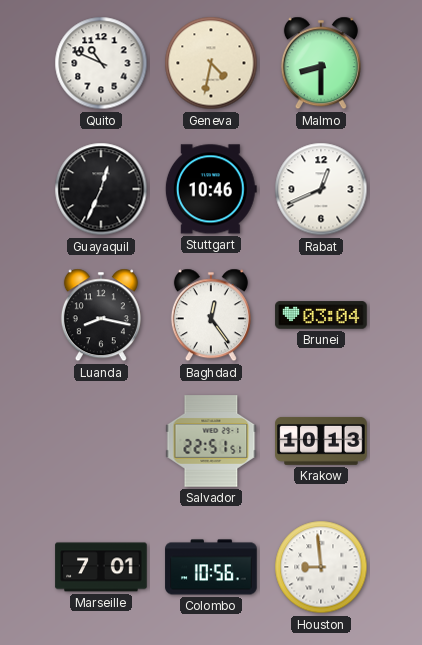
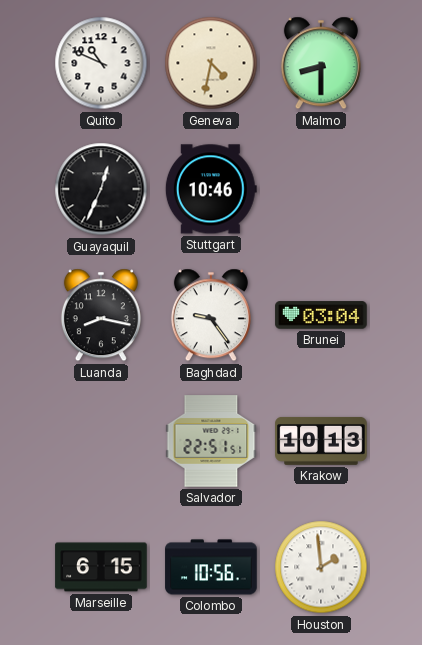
Rabat: 12:41 -> none
Baghdad: 12:24 -> 9:24
Marseille: 7:01 -> 6:15
Houston: 8:59 -> 1:59
